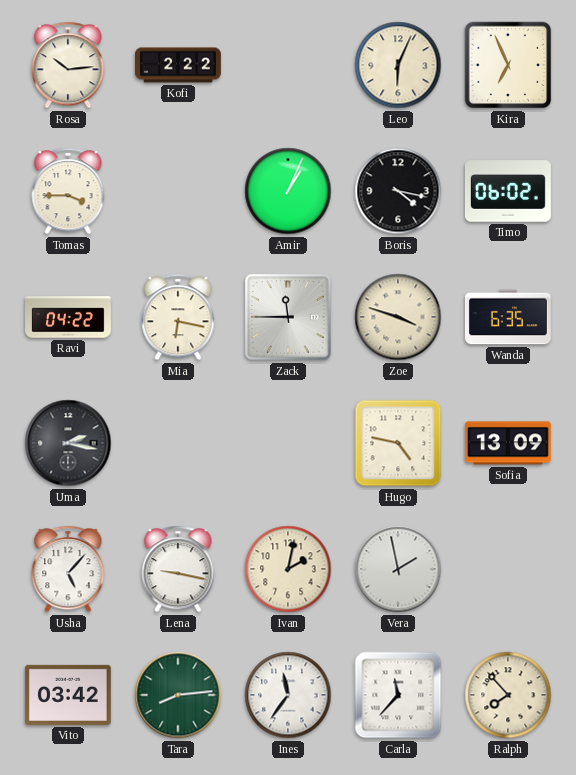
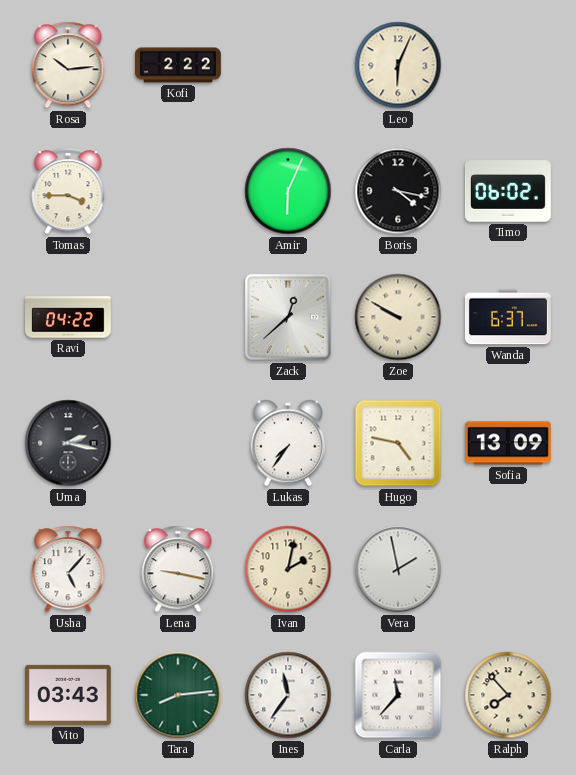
Kira: 6:56 -> none
Amir: 1:04 -> 6:04
Mia: 6:17 -> none
Zack: 11:45 -> 12:38
Zoe: 3:48 -> 9:50
Wanda: 6:35 -> 6:37
Lukas: none -> 7:36
Vito: 03:42 -> 03:43
